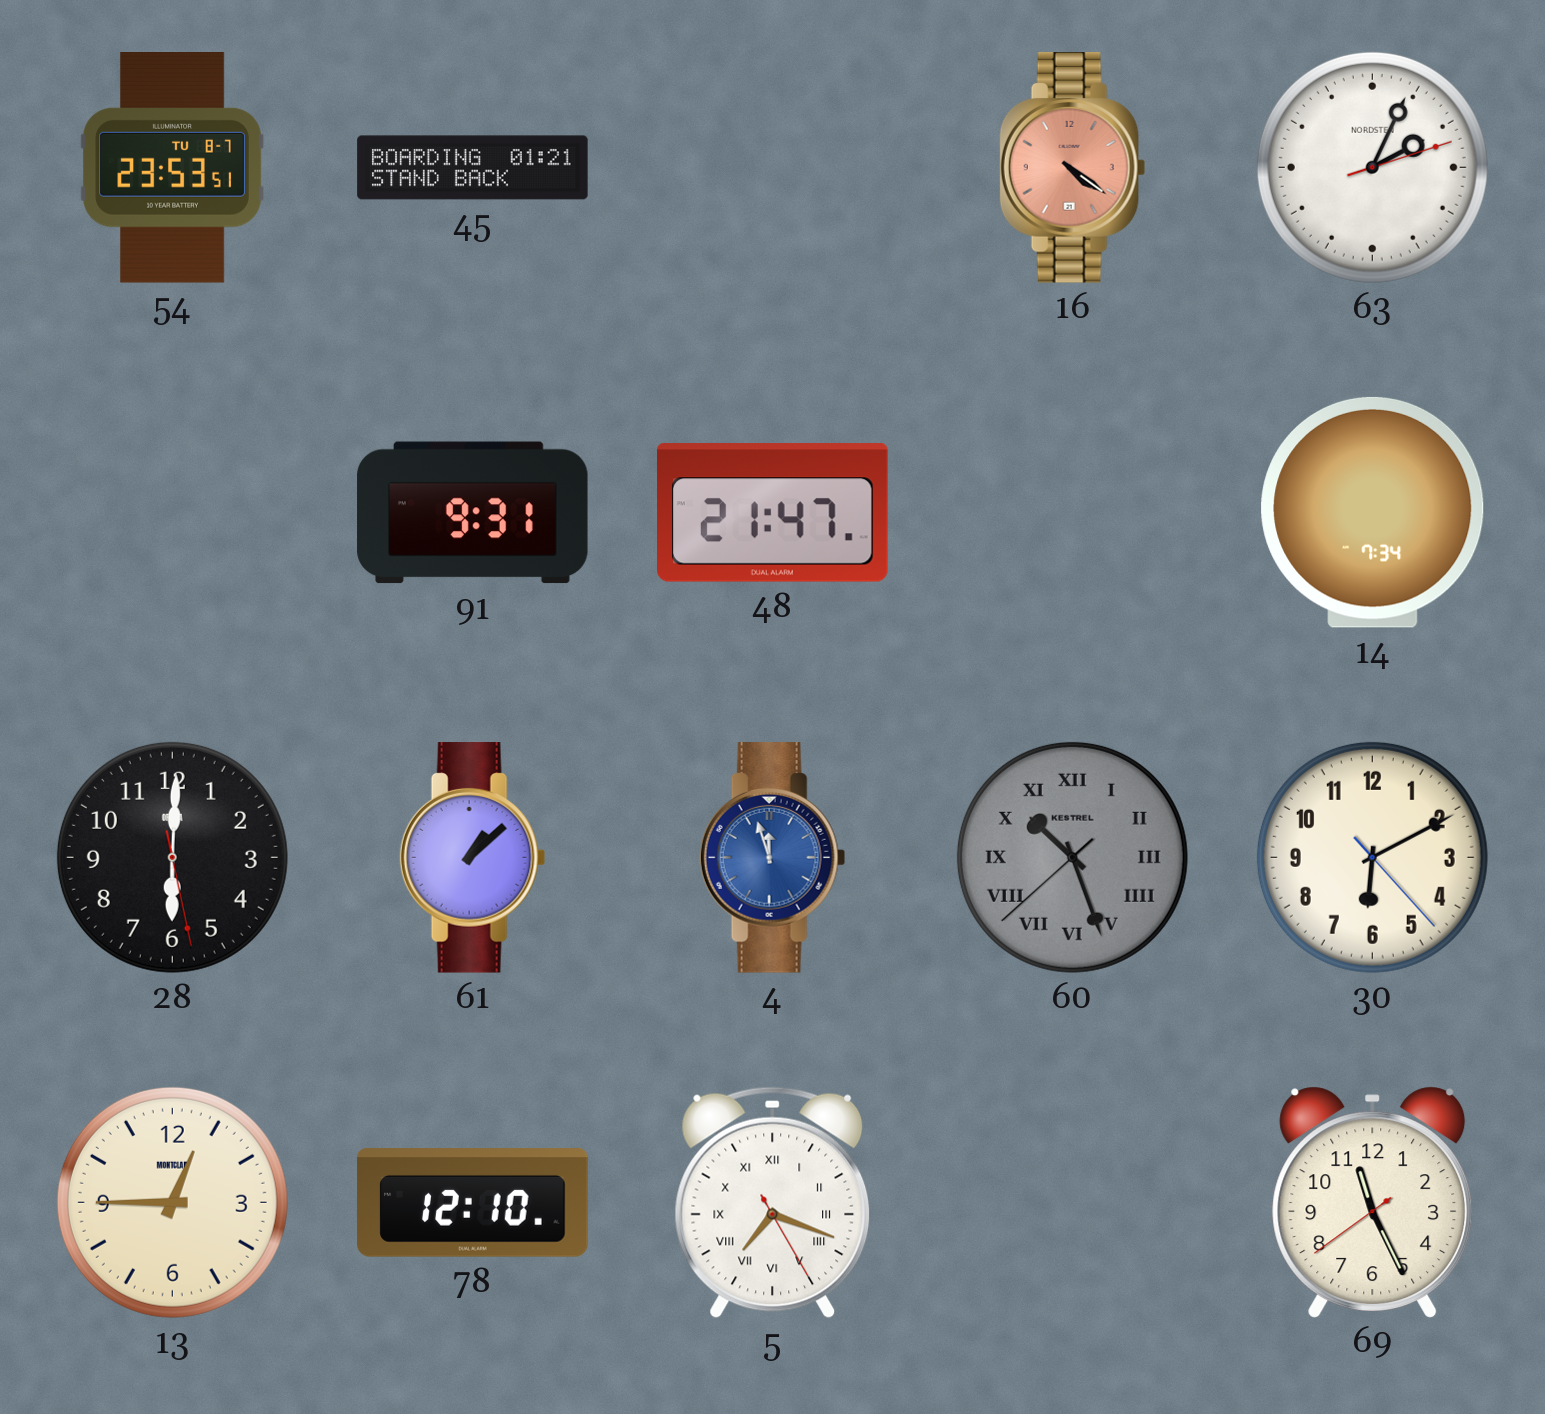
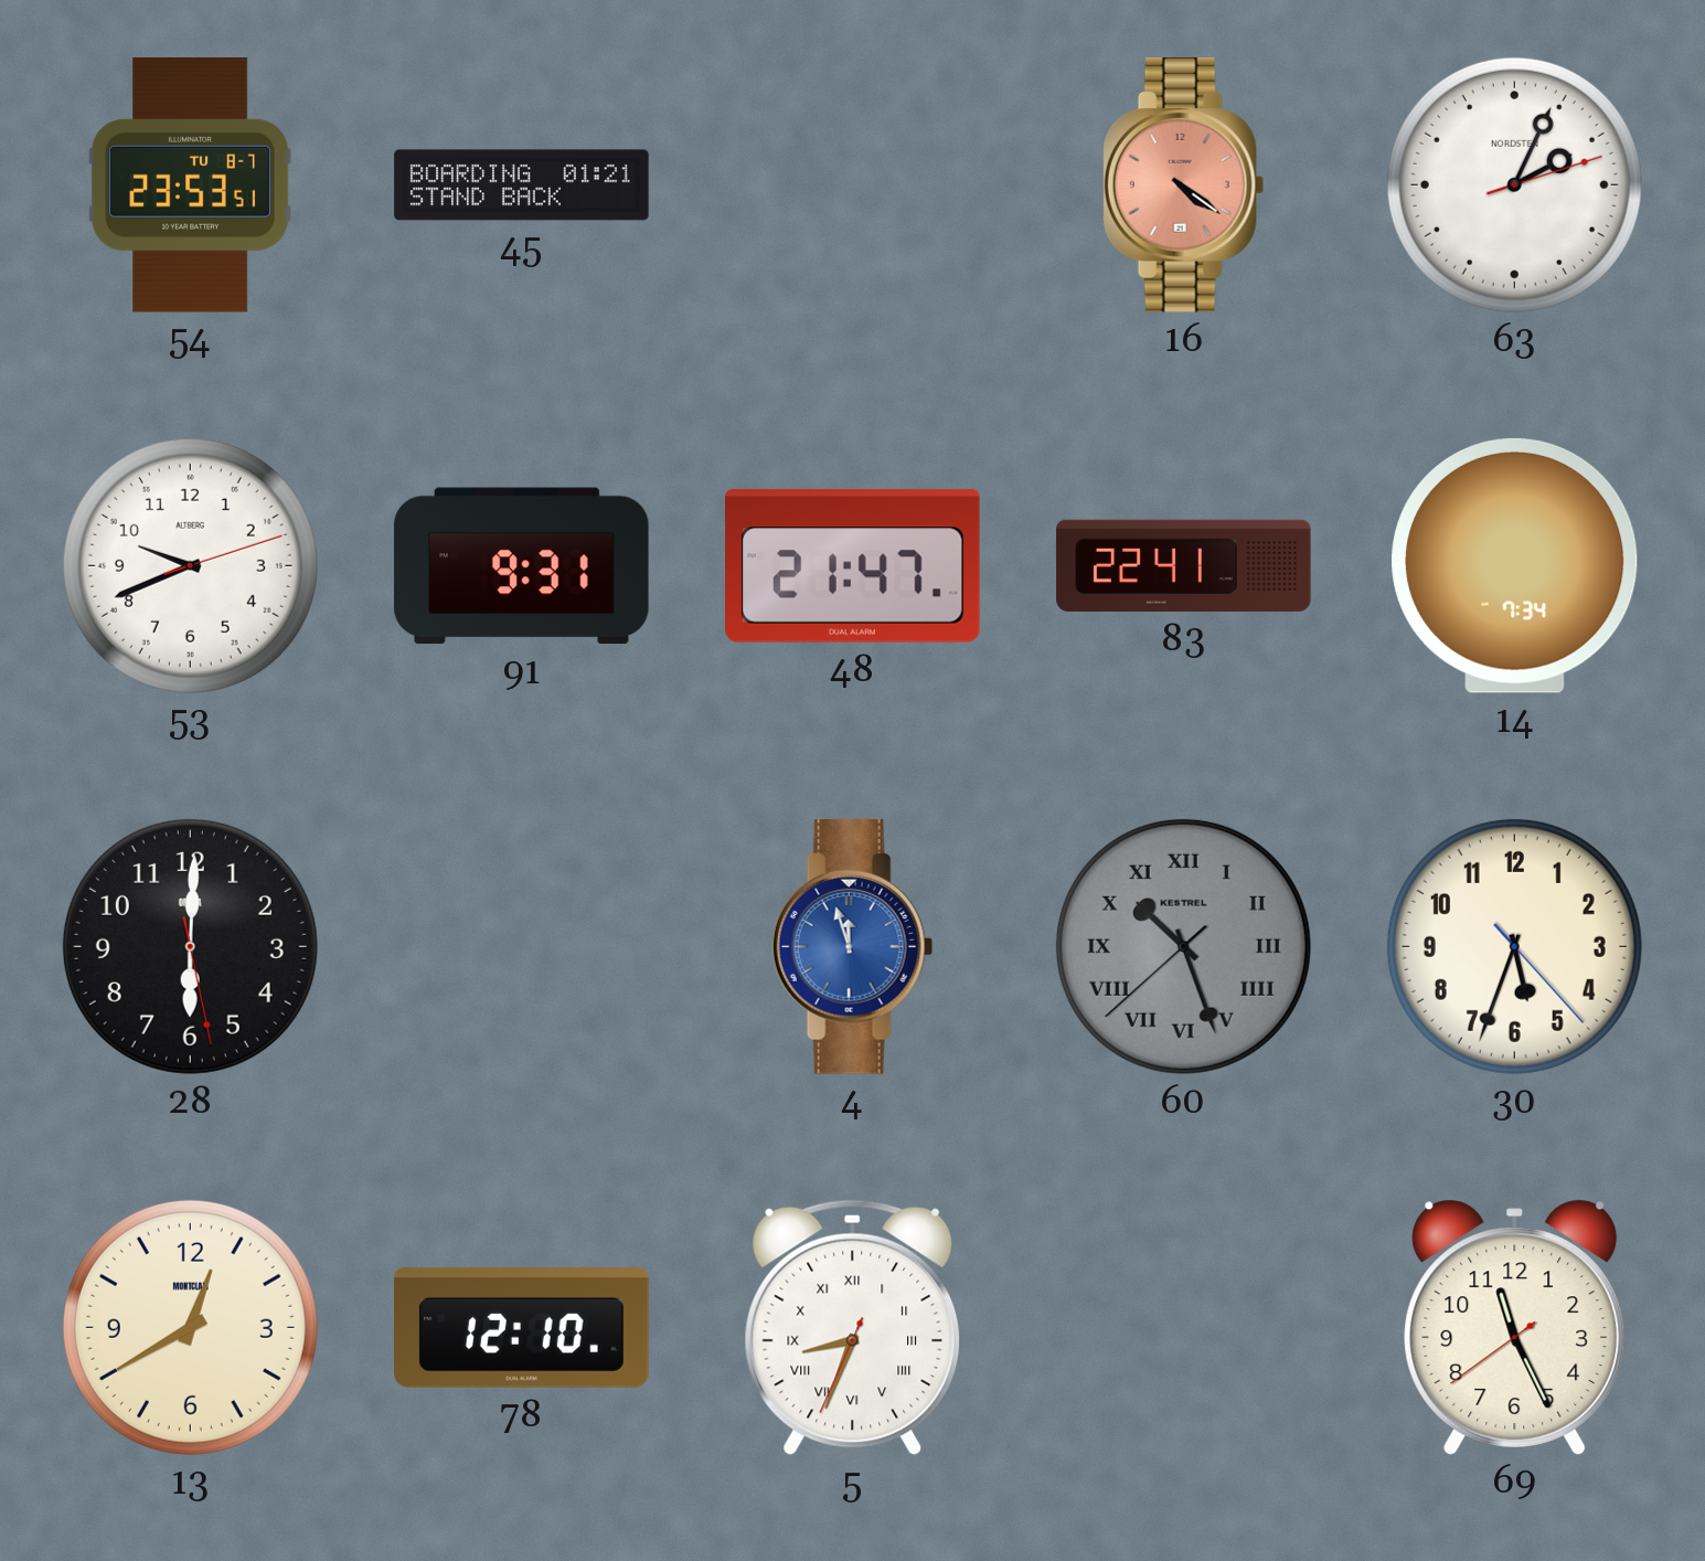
53: none -> 9:41
83: none -> 22:41
61: 1:08 -> none
30: 6:10 -> 5:33
13: 12:45 -> 12:40
5: 7:18 -> 8:33
